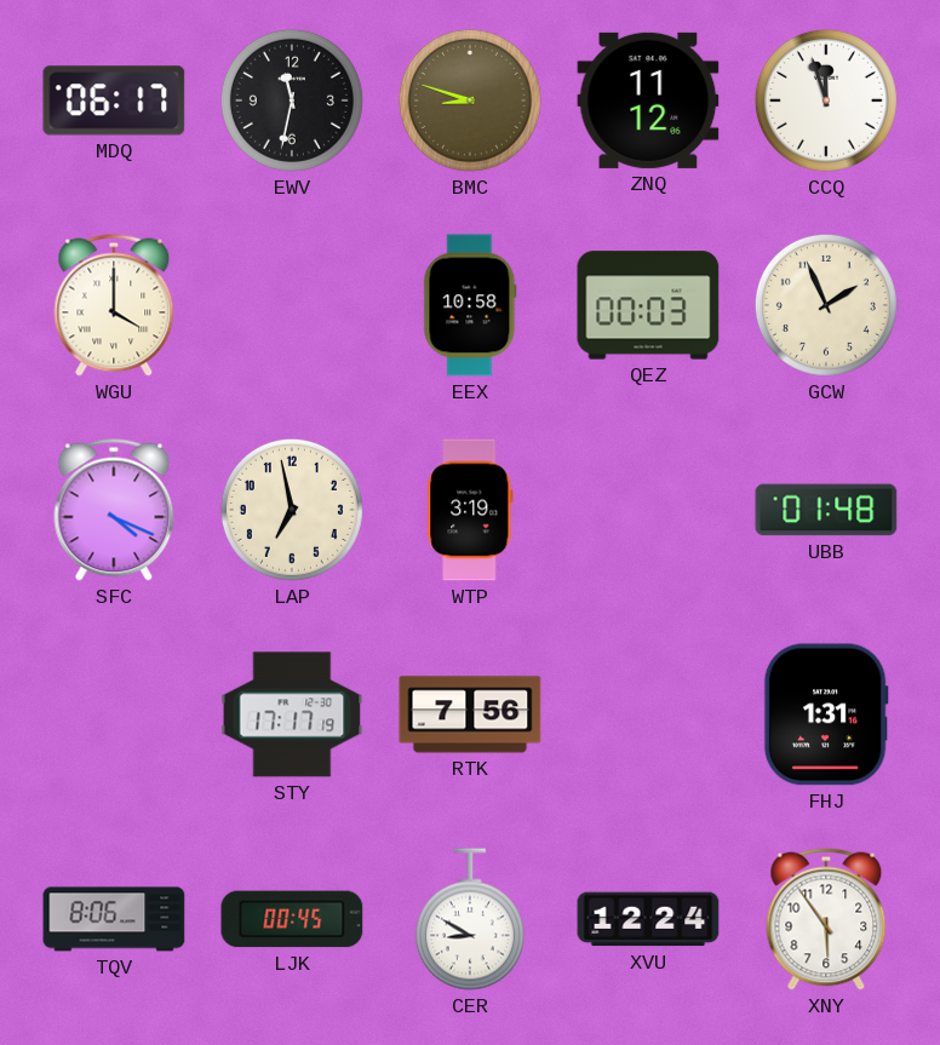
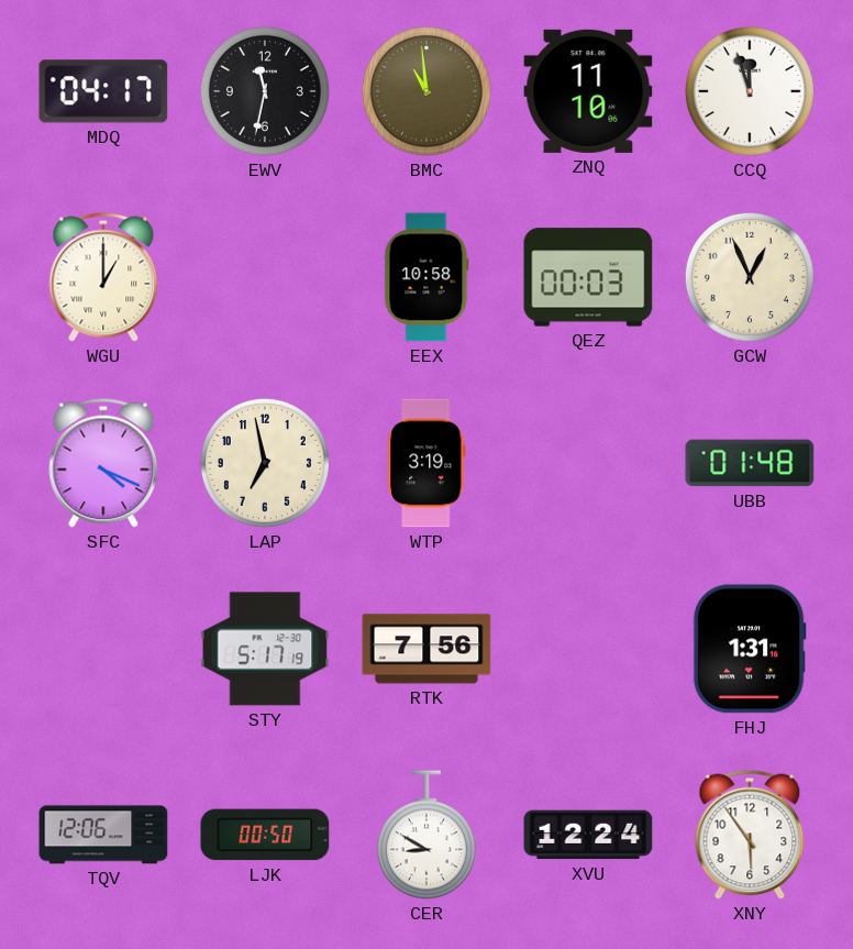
MDQ: 06:17 -> 04:17
BMC: 8:48 -> 10:59
ZNQ: 11:12 -> 11:10
WGU: 4:00 -> 1:00
GCW: 1:56 -> 12:56
STY: 17:17 -> 5:17
TQV: 8:06 -> 12:06
LJK: 00:45 -> 00:50
